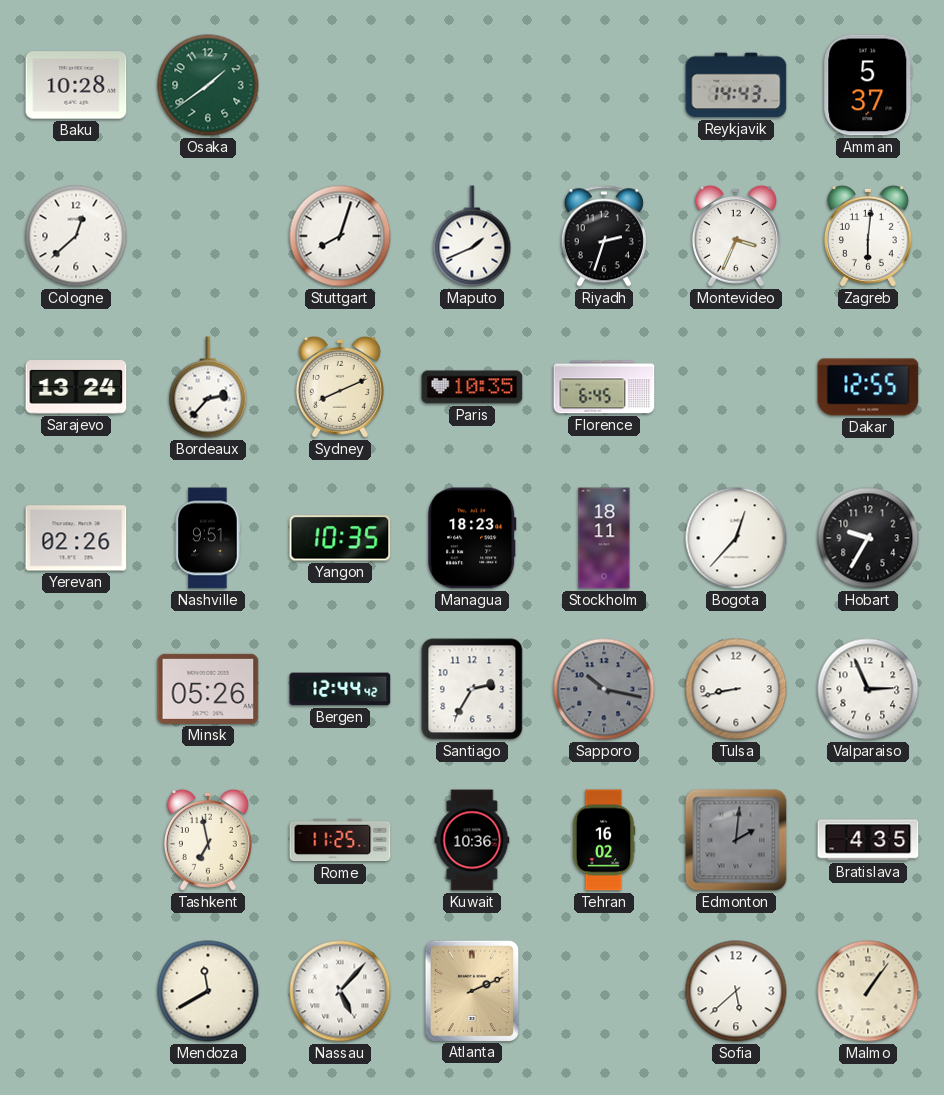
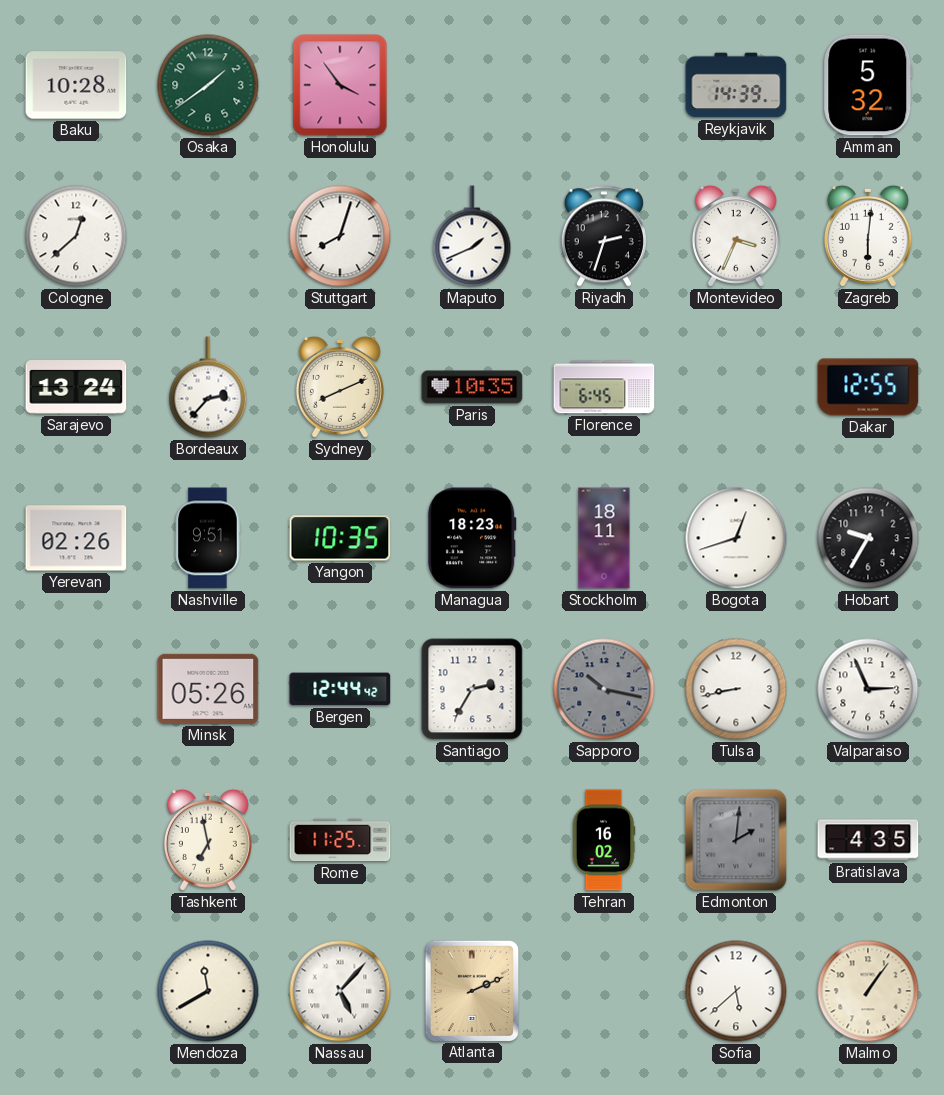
Honolulu: none -> 3:54
Reykjavik: 14:43 -> 14:39
Amman: 5:37 -> 5:32
Bogota: 12:37 -> 12:42
Kuwait: 10:36 -> none
